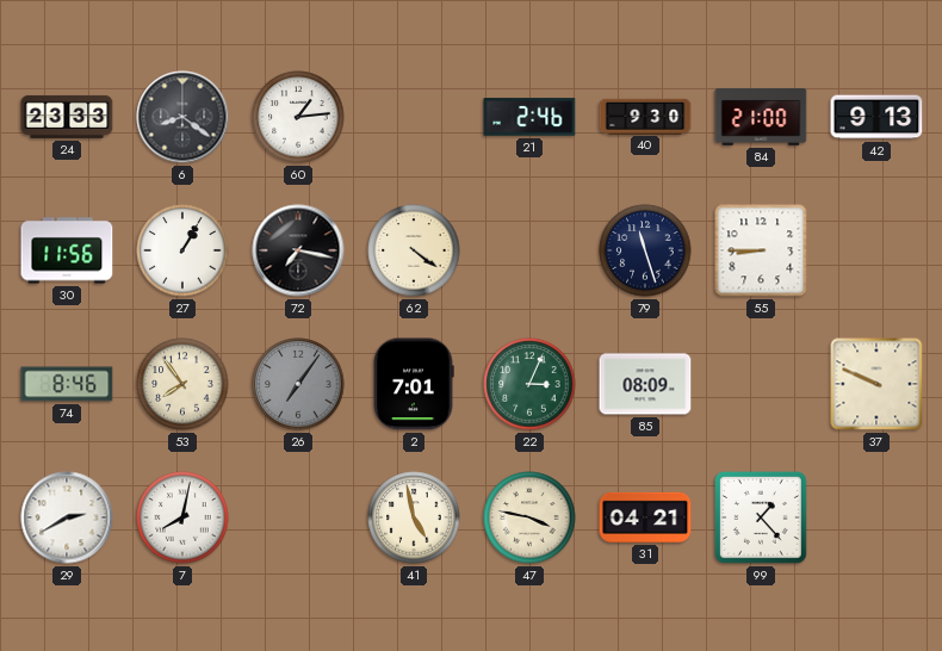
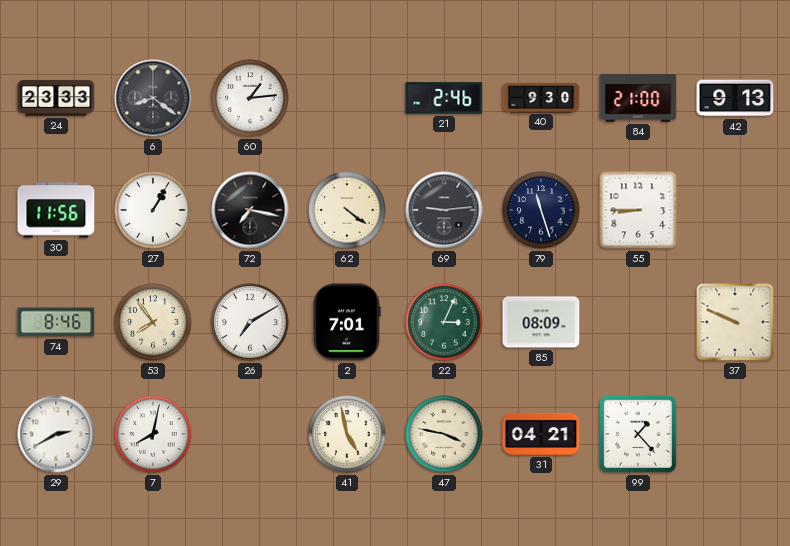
69: none -> 9:14
26: 7:06 -> 7:10
26 dial: grey -> white
